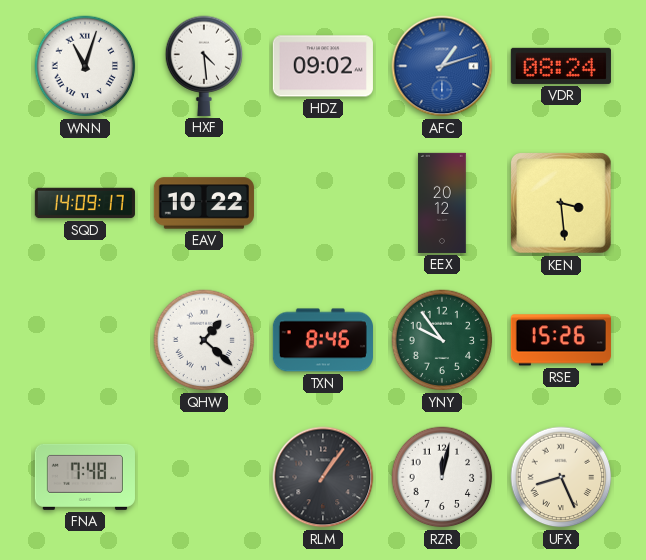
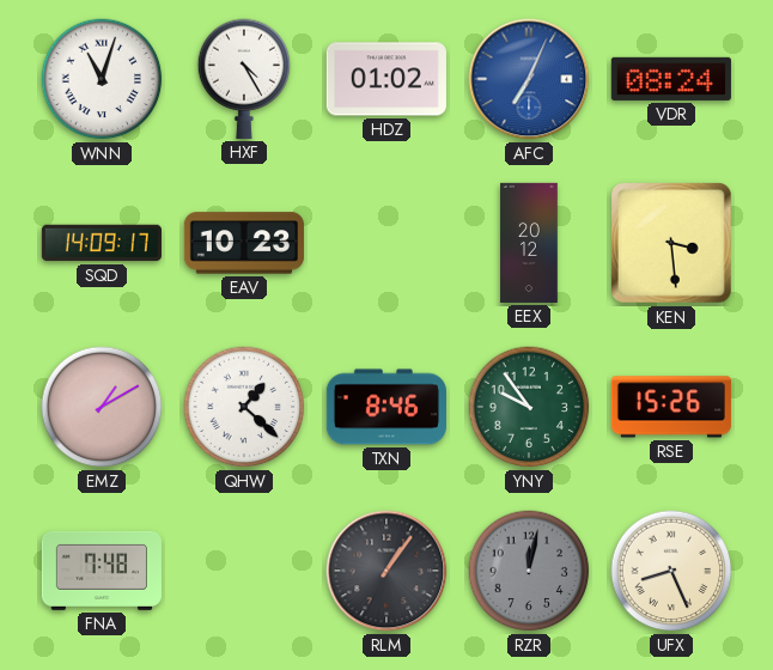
HXF: 4:29 -> 4:25
HDZ: 09:02 -> 01:02
AFC: 1:12 -> 7:04
EAV: 10:22 -> 10:23
EMZ: none -> 1:10
RZR dial: white -> grey
